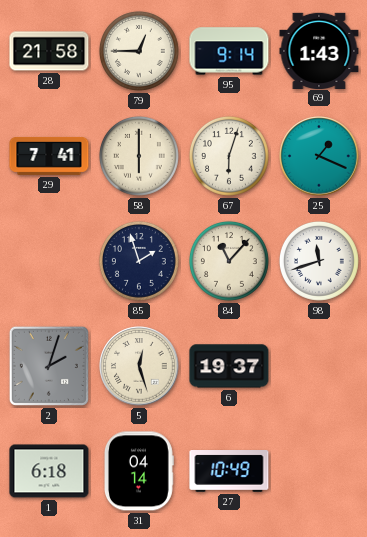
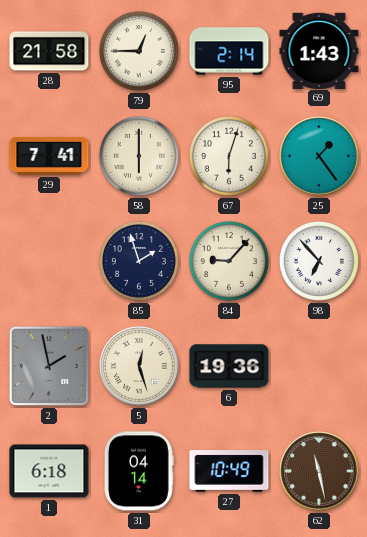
95: 9:14 -> 2:14
25: 1:19 -> 1:24
84: 11:07 -> 9:07
98: 11:42 -> 6:53
2: 2:03 -> 1:58
6: 19:37 -> 19:36
62: none -> 11:28
